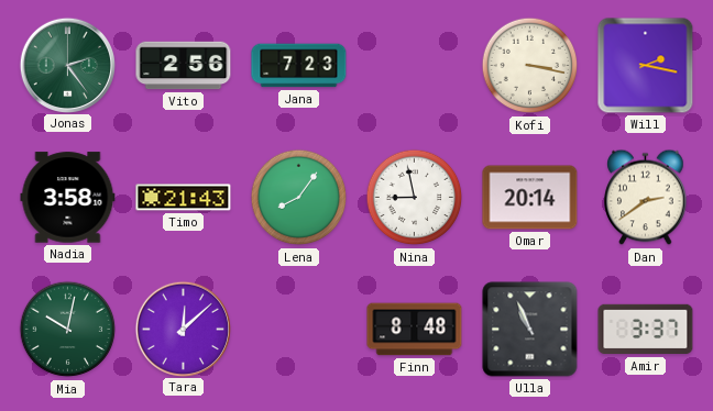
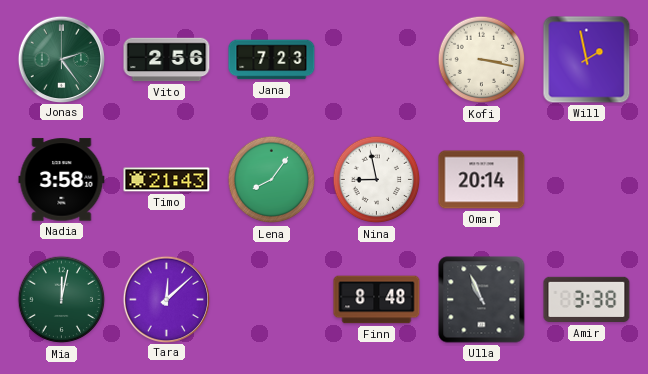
Will: 2:17 -> 1:58
Dan: 2:39 -> none
Mia: 10:02 -> 12:02
Amir: 3:37 -> 3:38
